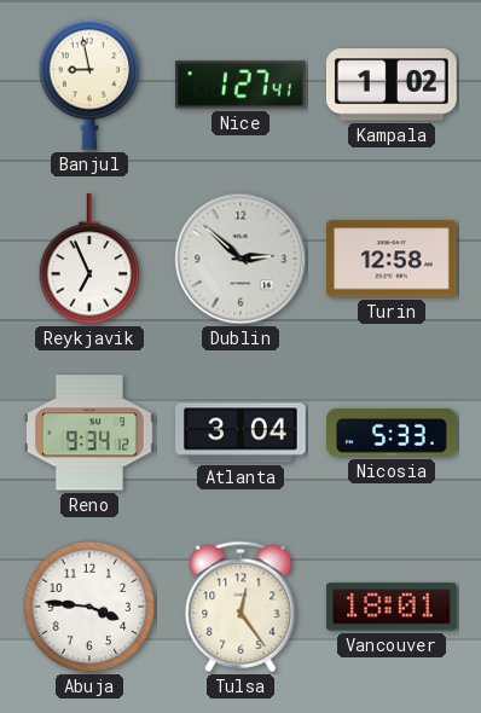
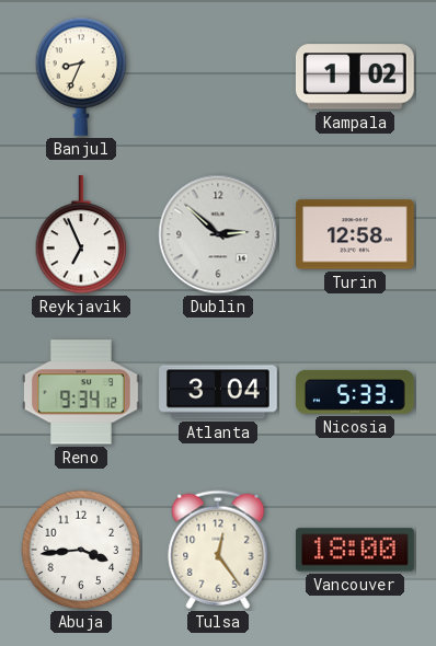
Banjul: 8:58 -> 8:34
Nice: 1:27 -> none
Abuja: 3:46 -> 3:44
Vancouver: 18:01 -> 18:00
